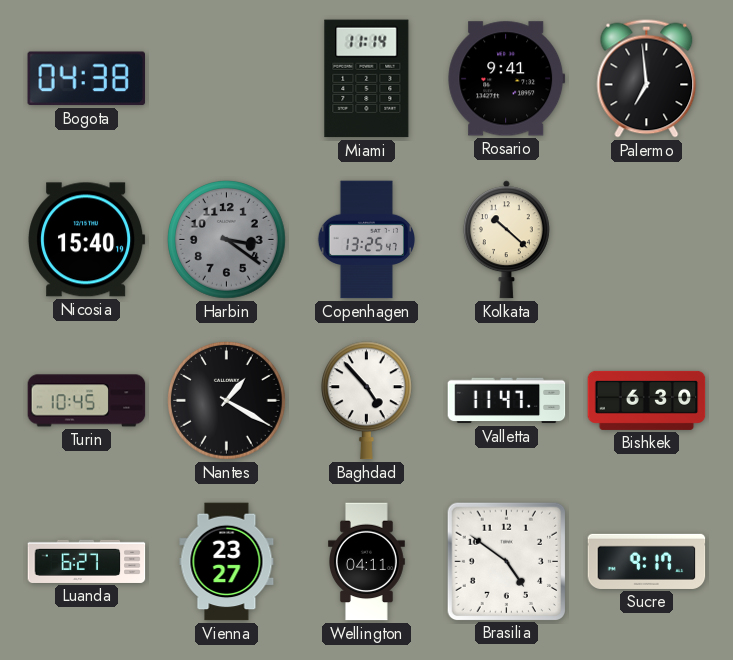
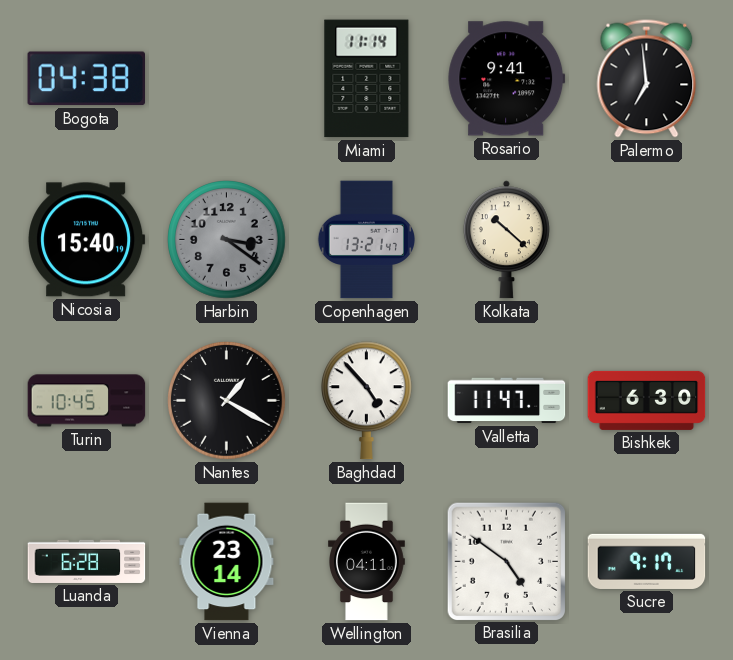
Copenhagen: 13:25 -> 13:21
Luanda: 6:27 -> 6:28
Vienna: 23:27 -> 23:14
